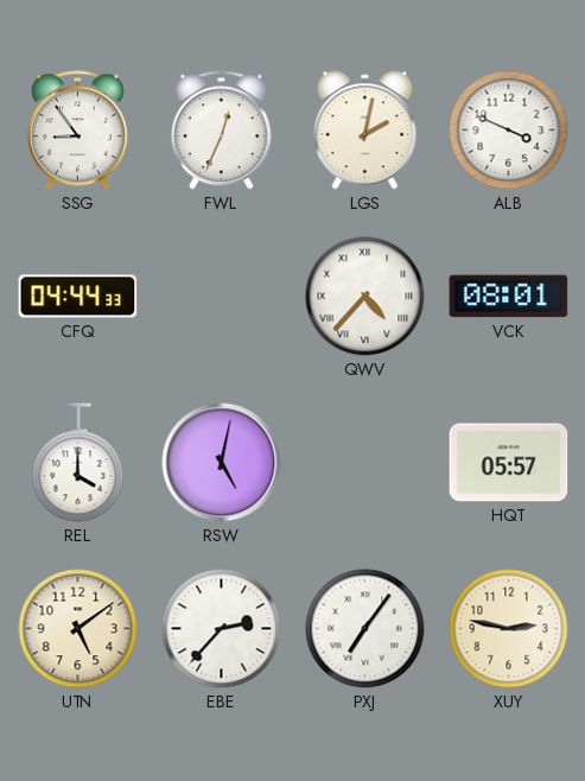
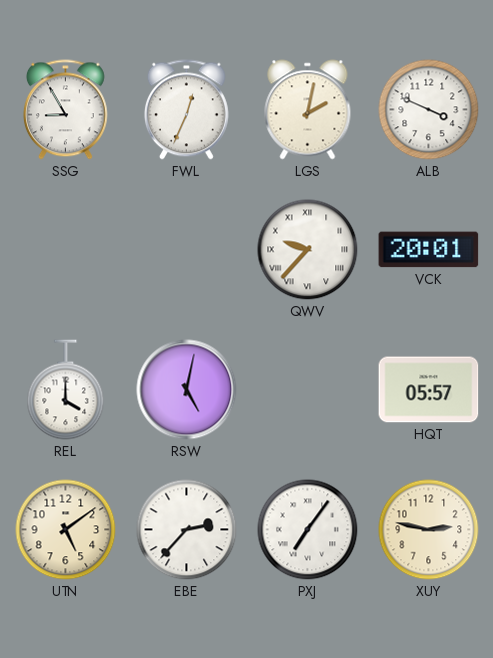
SSG: 8:54 -> 8:55
CFQ: 04:44 -> none
QWV: 4:37 -> 9:37
VCK: 08:01 -> 20:01
